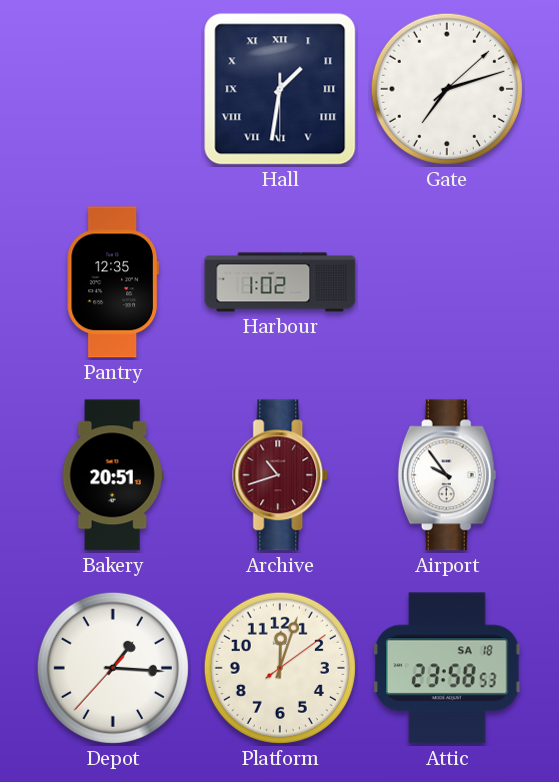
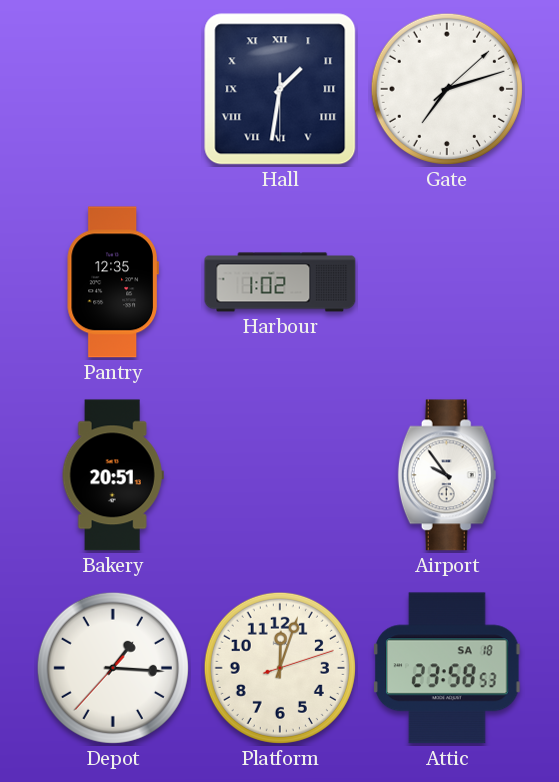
Archive: 10:42 -> none
Platform: 12:03:09 -> 12:03:12
